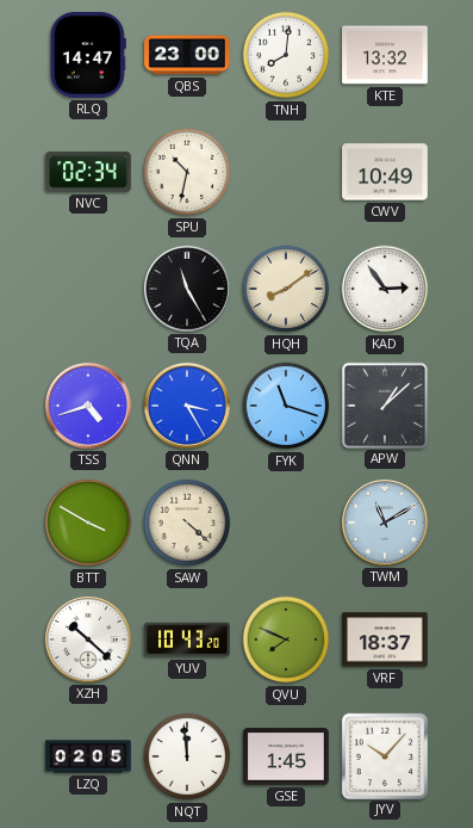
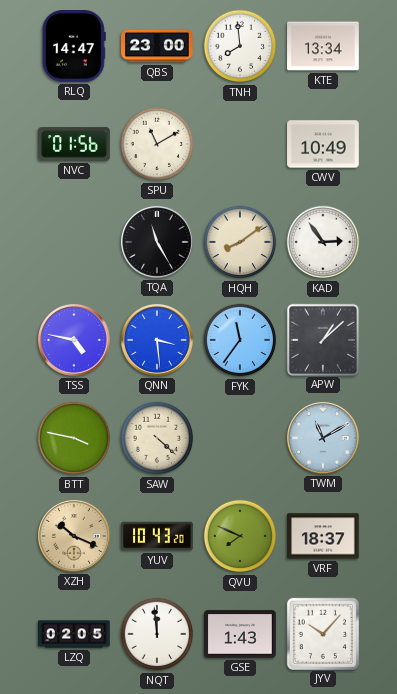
TNH: 8:01 -> 7:59
KTE: 13:32 -> 13:34
NVC: 02:34 -> 01:56
SPU: 10:32 -> 11:10
TSS: 4:42 -> 4:47
QNN: 3:25 -> 3:29
FYK: 11:18 -> 11:36
BTT: 3:50 -> 3:47
XZH: 10:22 -> 10:19
XZH dial: white -> champagne
GSE: 1:45 -> 1:43
